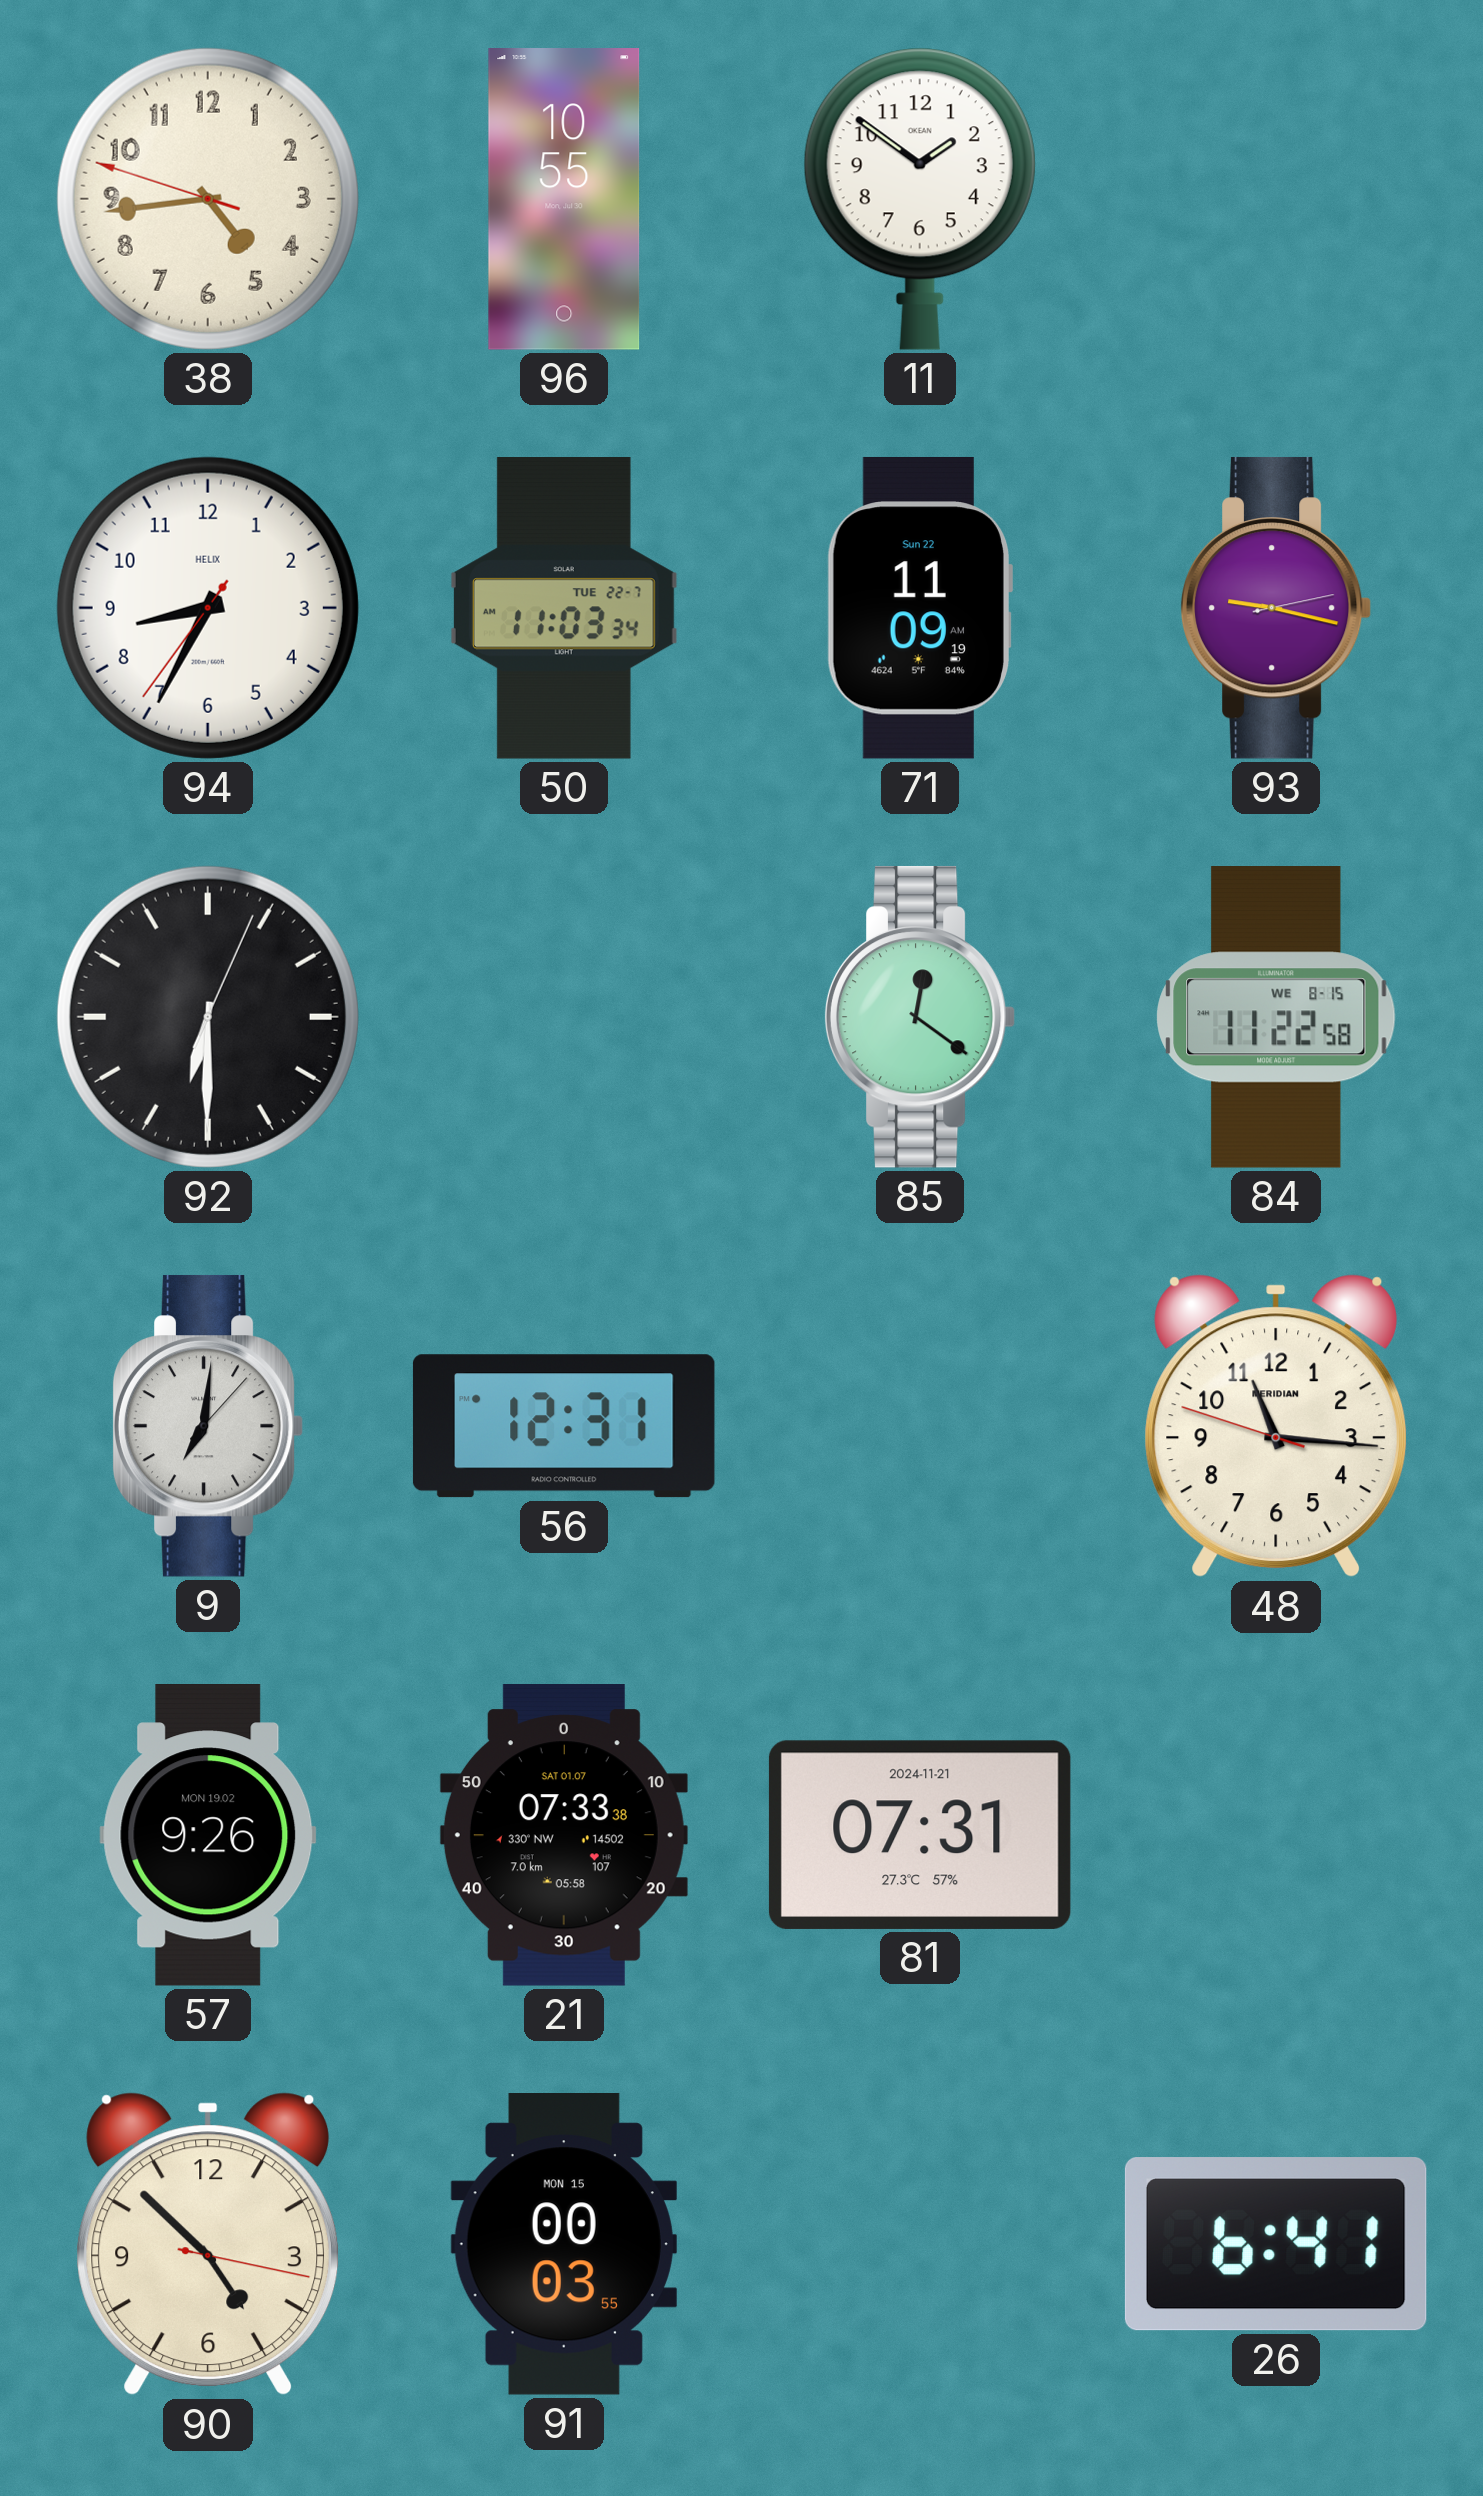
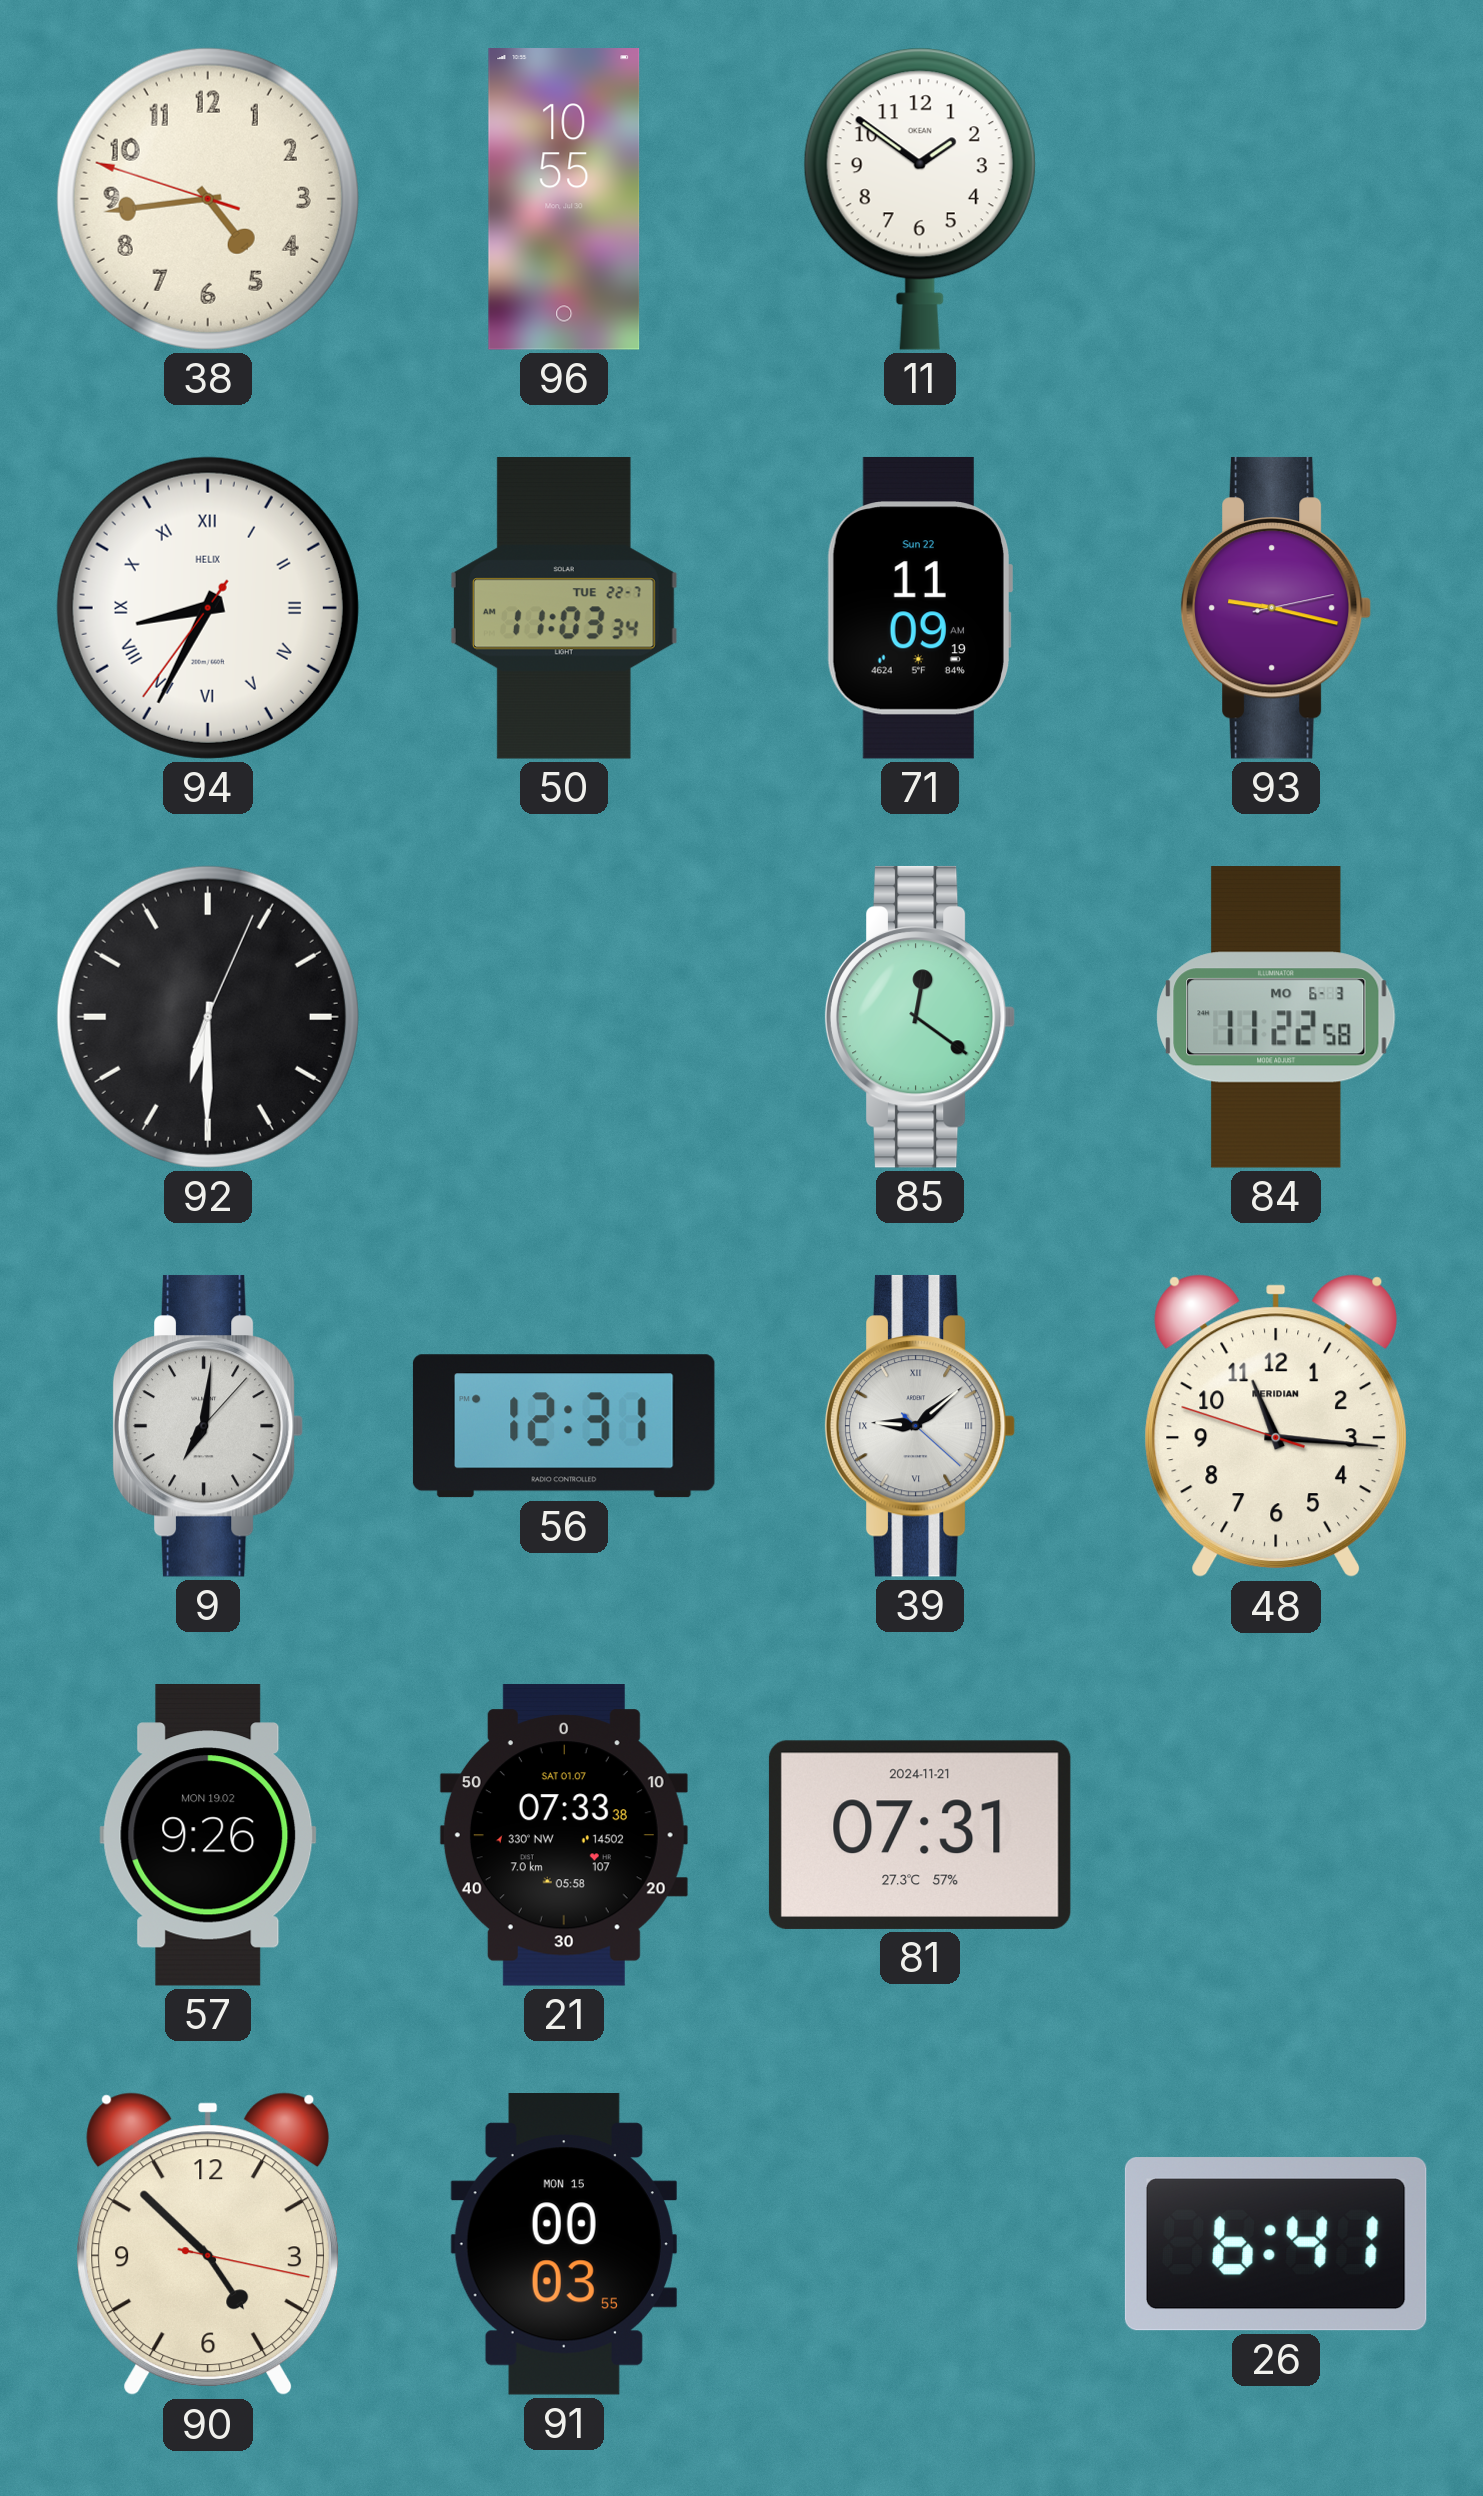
94 numerals: Arabic -> Roman
84 date: WE 8-15 -> MO 6-3
39: none -> 9:08
